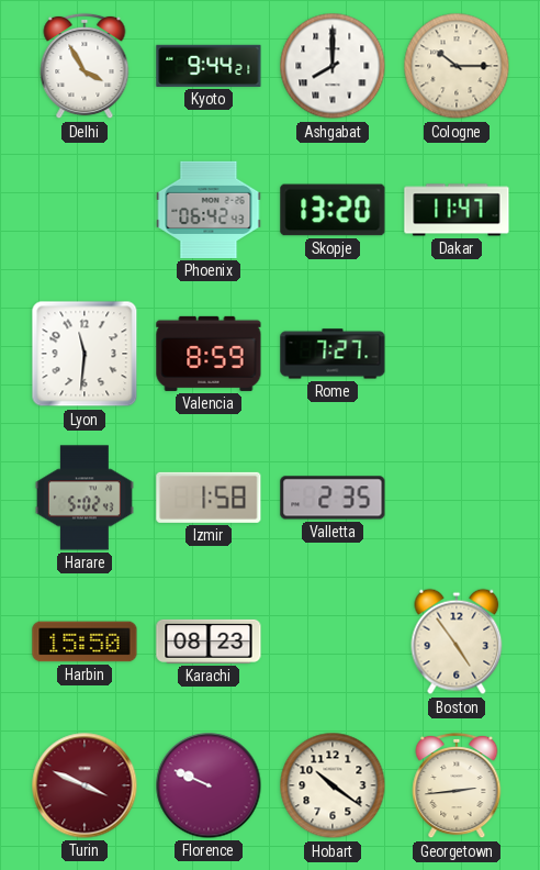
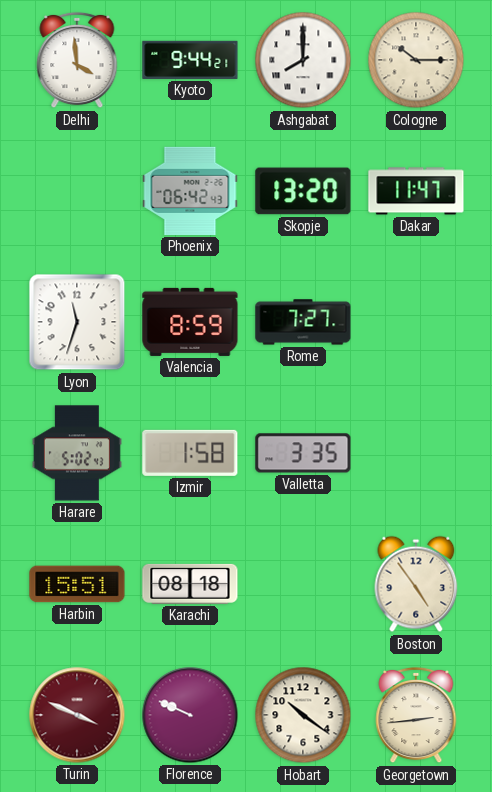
Delhi: 3:55 -> 3:59
Lyon: 11:31 -> 11:33
Valletta: 2:35 -> 3:35
Harbin: 15:50 -> 15:51
Karachi: 08:23 -> 08:18
